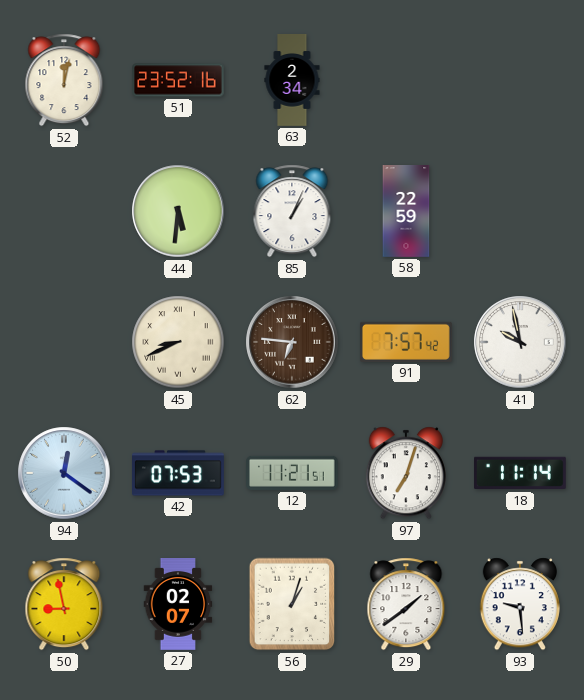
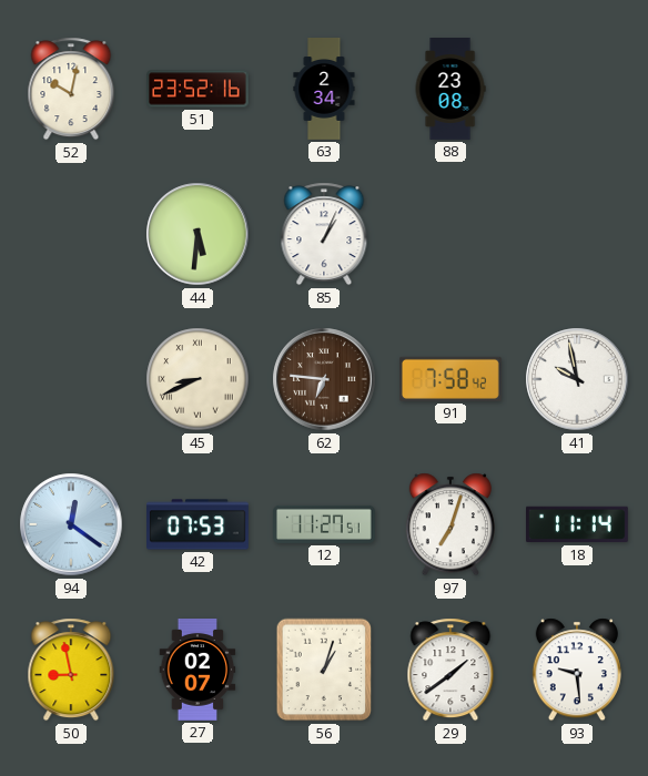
52: 12:02 -> 10:02
88: none -> 23:08
58: 22:59 -> none
91: 7:57 -> 7:58
12: 11:21 -> 11:27
